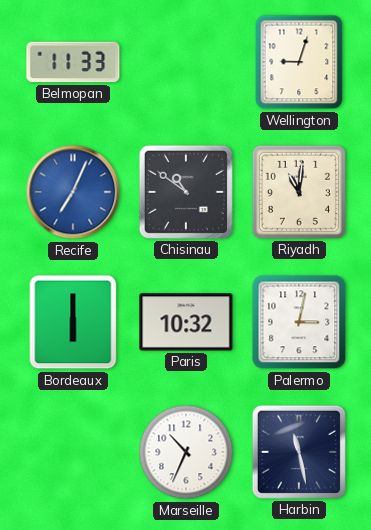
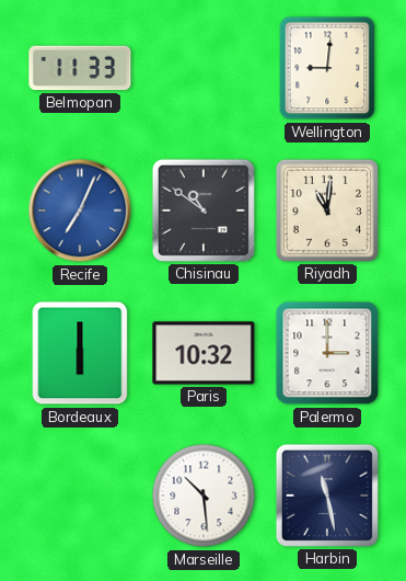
Wellington: 9:03 -> 9:01
Palermo: 3:02 -> 3:00
Marseille: 10:34 -> 10:29
